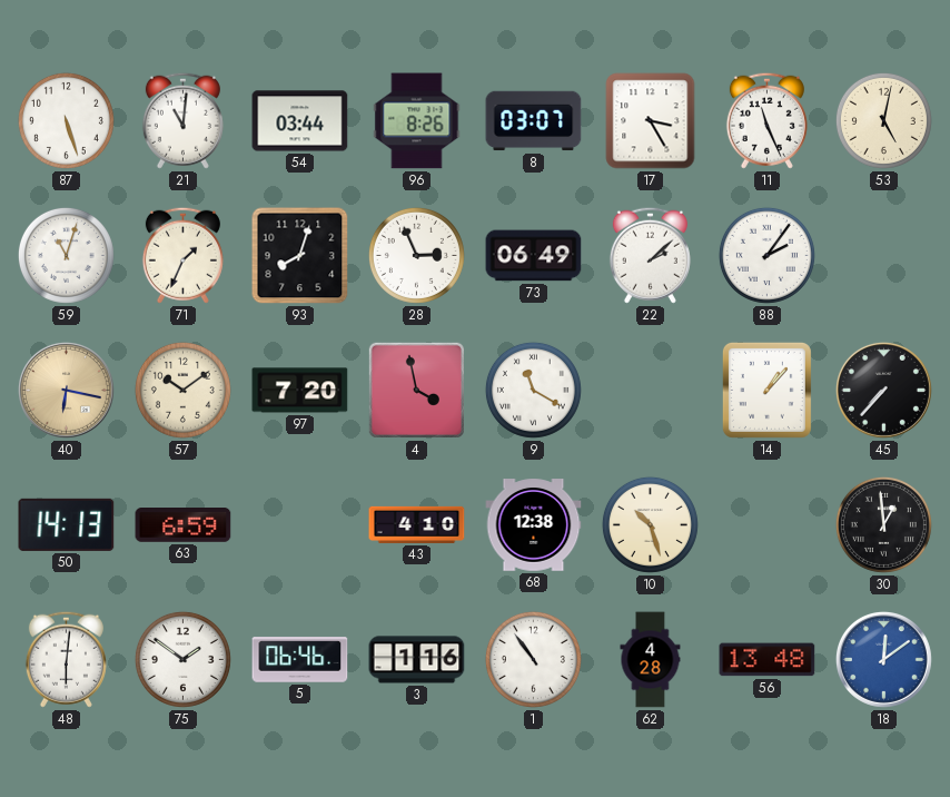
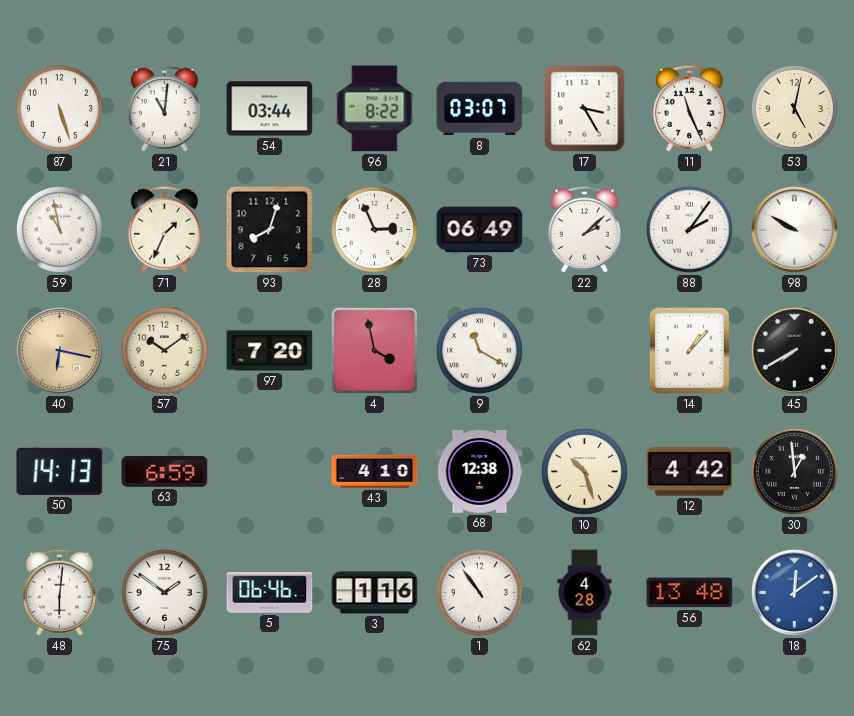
96: 8:26 -> 8:22
59: 11:03 -> 10:58
98: none -> 9:50
45: 7:37 -> 7:40
12: none -> 4:42
